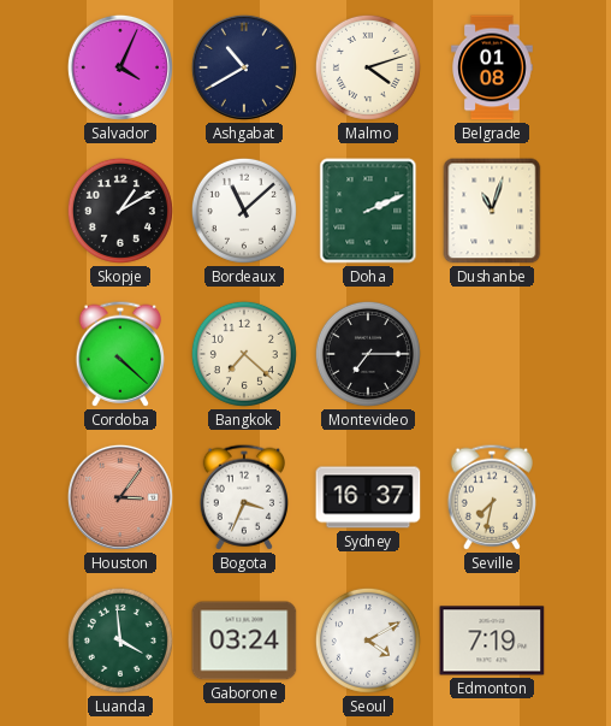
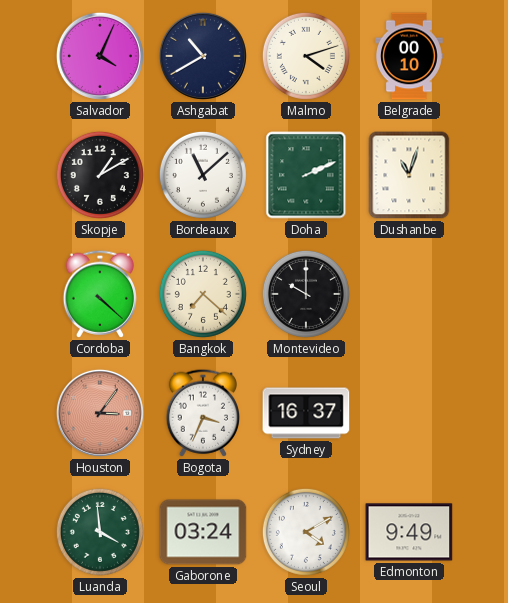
Belgrade: 01:08 -> 00:10
Montevideo: 7:15 -> 10:00
Seville: 7:32 -> none
Edmonton: 7:19 -> 9:49
